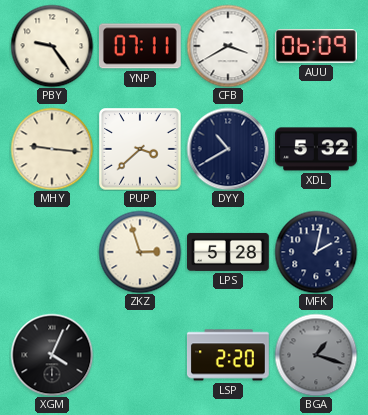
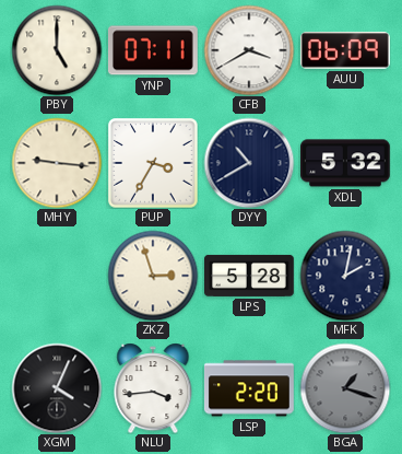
PBY: 9:24 -> 5:00
PUP: 3:38 -> 3:35
NLU: none -> 3:44
